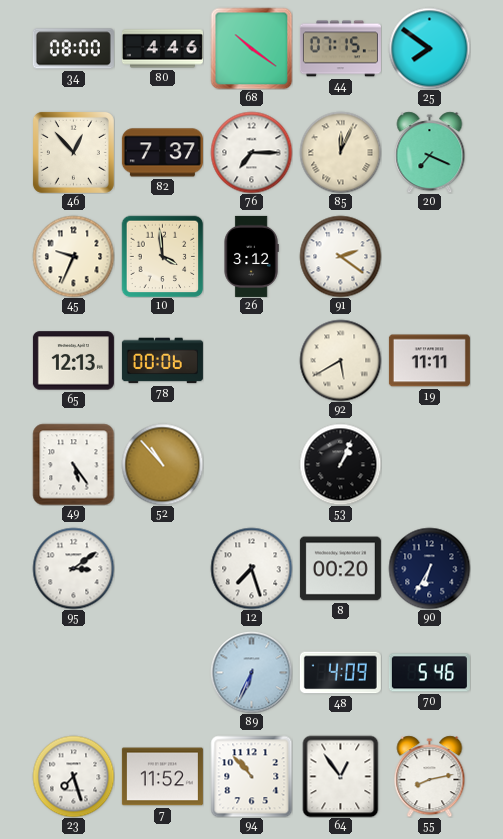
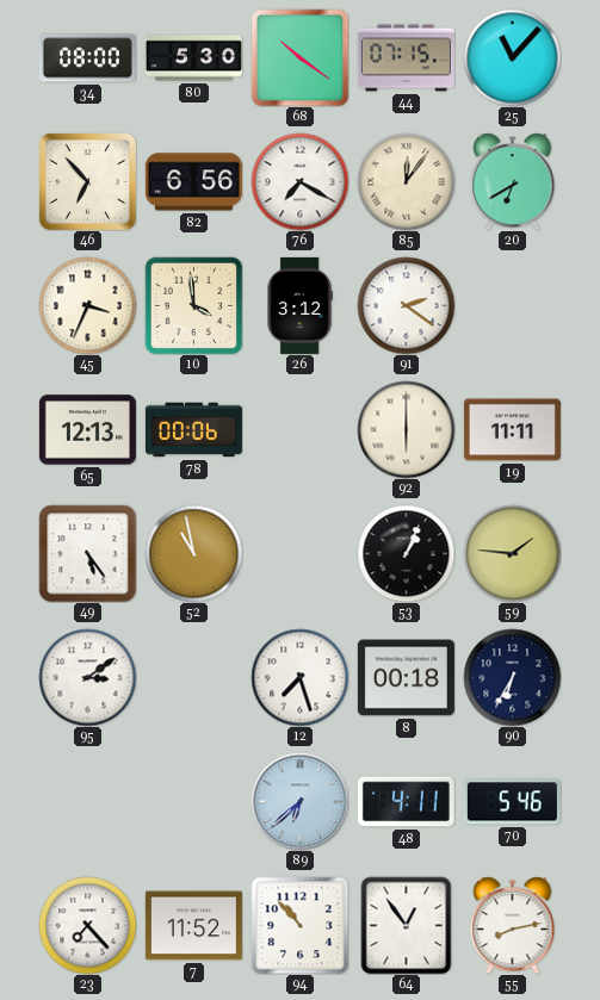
80: 4:46 -> 5:30
25: 7:51 -> 11:07
46: 12:53 -> 6:53
82: 7:37 -> 6:56
76: 7:15 -> 7:20
85: 12:04 -> 12:06
20: 7:19 -> 6:40
45: 9:34 -> 3:34
92: 5:40 -> 6:00
52: 10:53 -> 10:58
59: none -> 1:46
8: 00:20 -> 00:18
89: 6:34 -> 6:38
48: 4:09 -> 4:11
23: 7:27 -> 7:23
